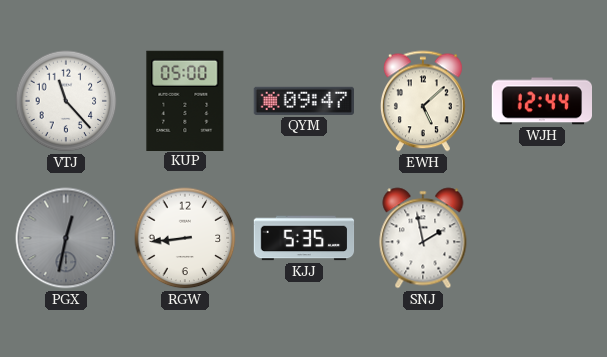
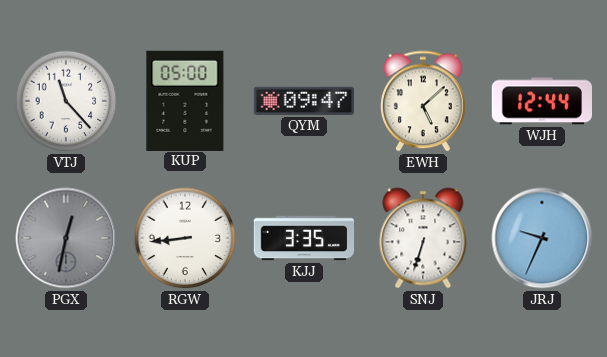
KJJ: 5:35 -> 3:35
SNJ: 1:58 -> 6:33
JRJ: none -> 9:34
